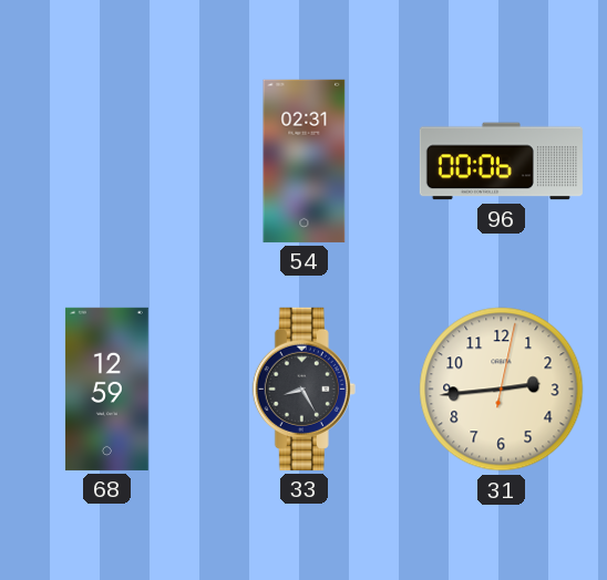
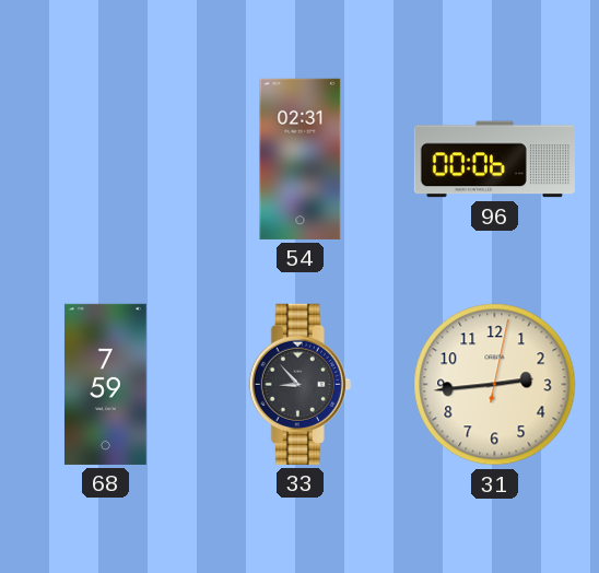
68: 12:59 -> 7:59
33: 8:25 -> 8:53
